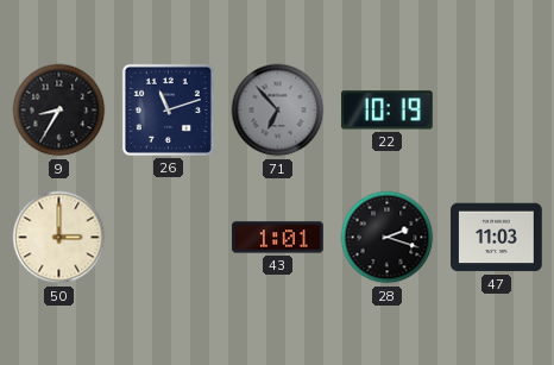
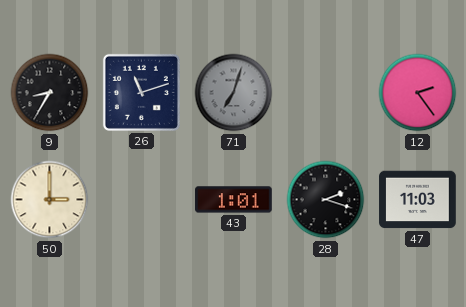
71: 6:53 -> 7:03
22: 10:19 -> none
12: none -> 2:24
